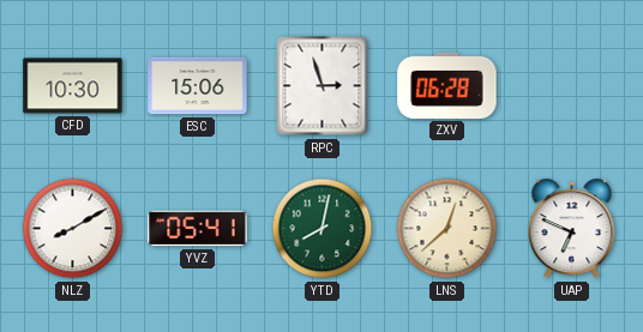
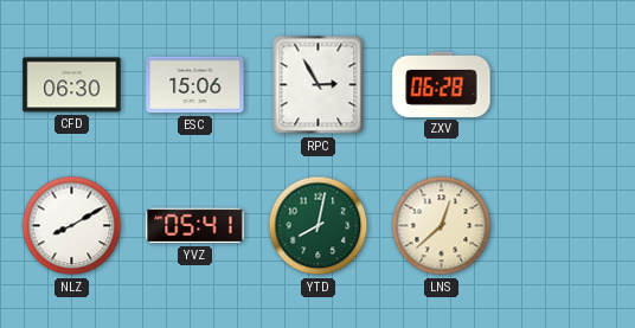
CFD: 10:30 -> 06:30
RPC: 2:57 -> 2:55
UAP: 6:49 -> none
